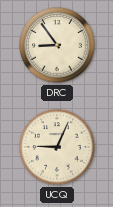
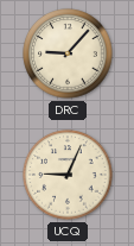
DRC: 8:54 -> 9:07
